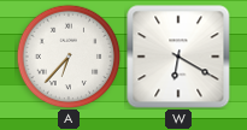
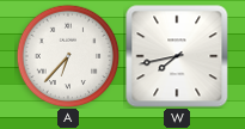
W: 6:20 -> 7:43
